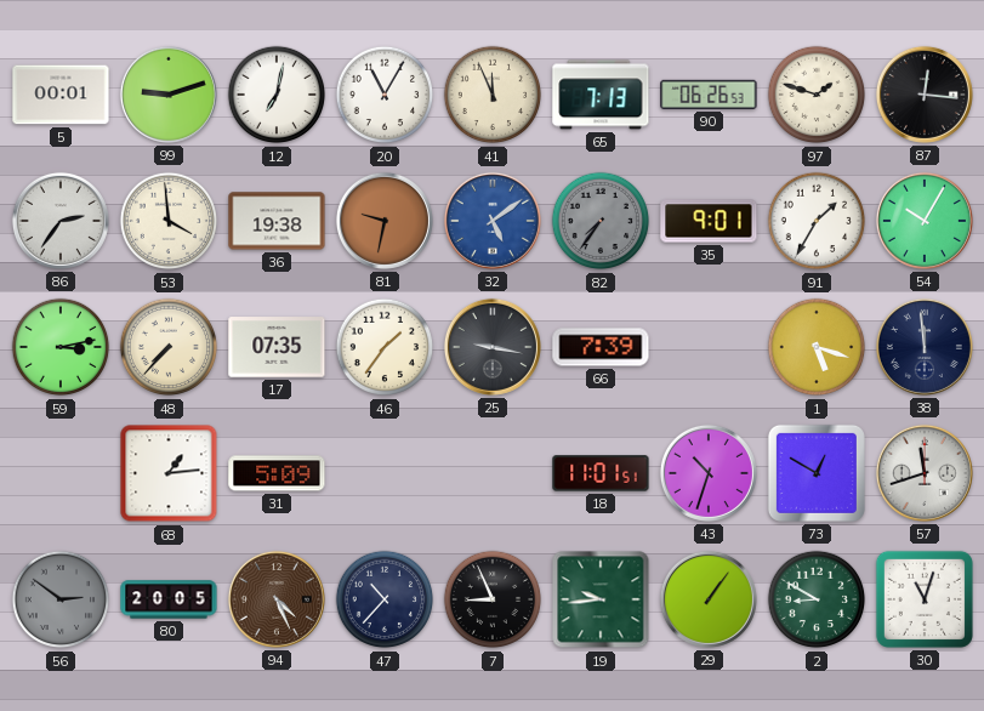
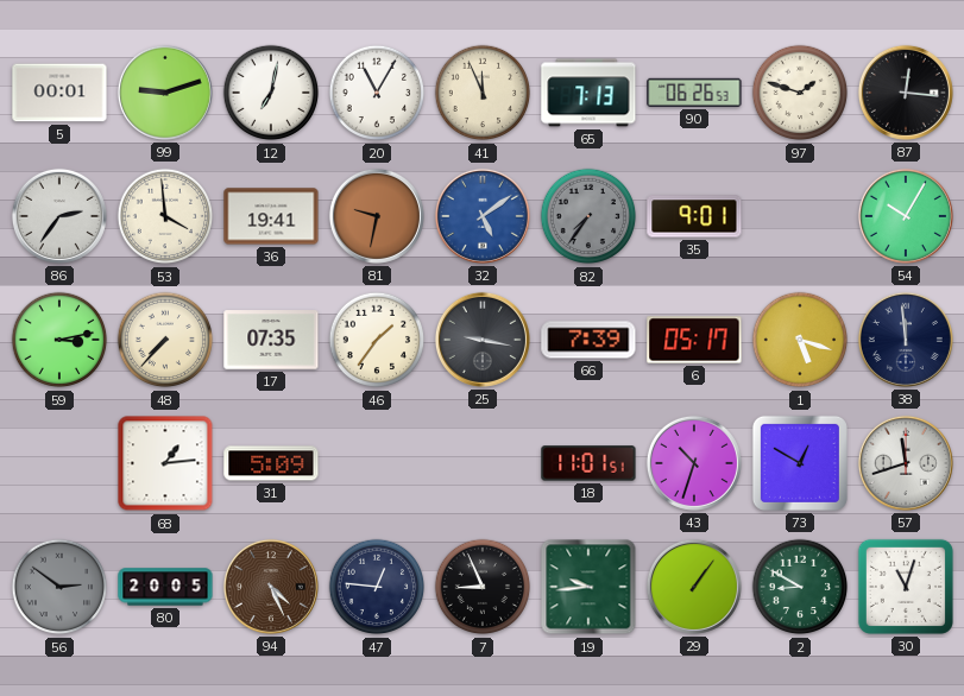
36: 19:38 -> 19:41
91: 1:35 -> none
6: none -> 05:17
47: 10:37 -> 12:46
